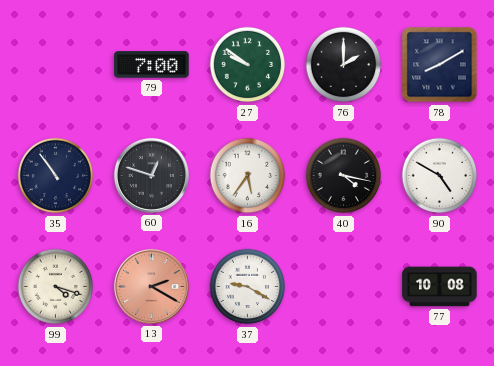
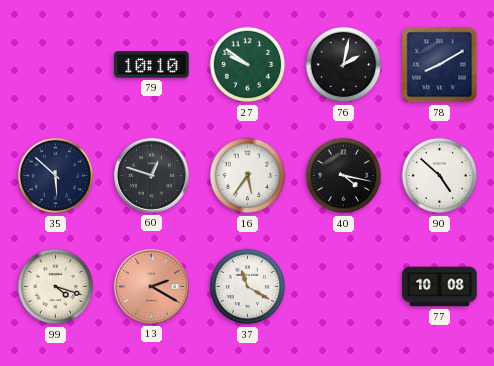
79: 7:00 -> 10:10
76: 2:00 -> 2:02
35: 10:54 -> 5:52
90: 4:50 -> 4:52
37: 9:20 -> 11:20
